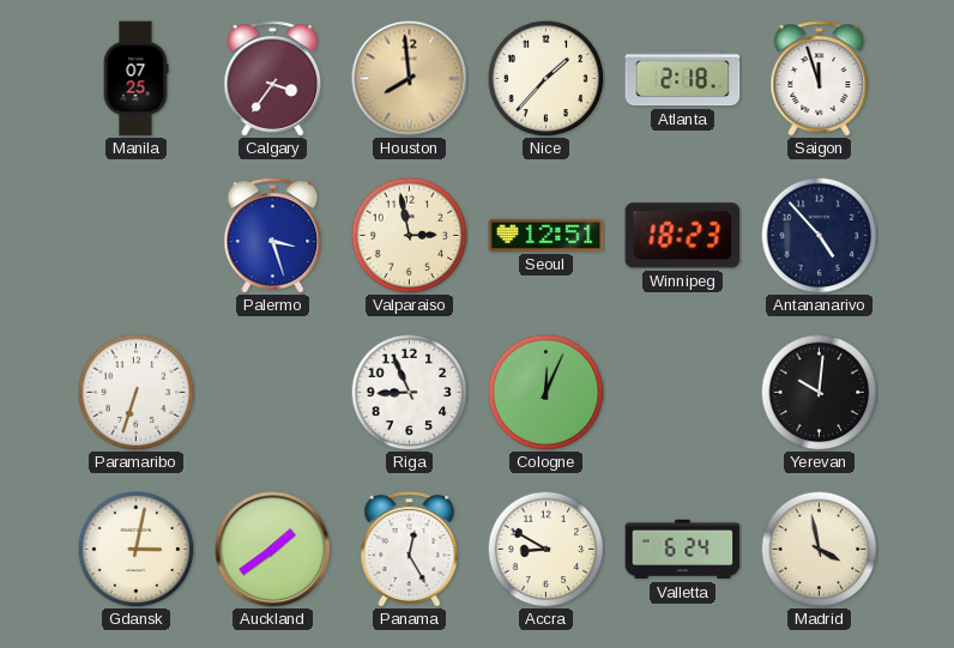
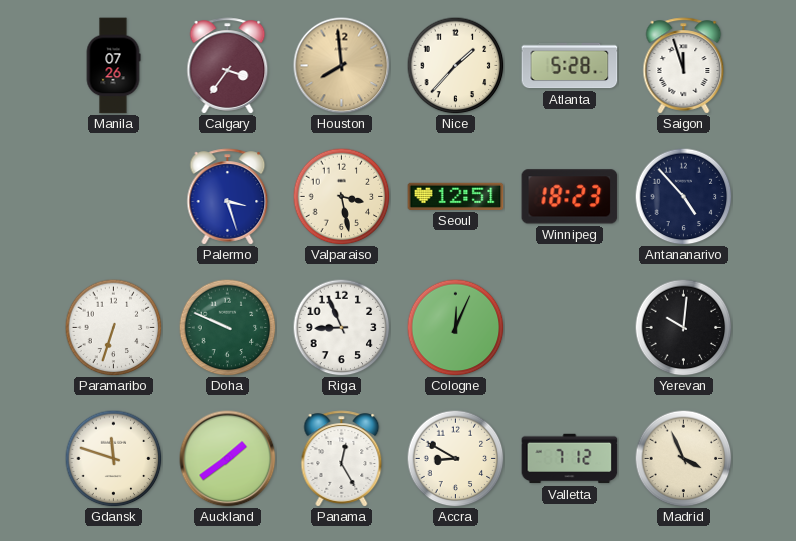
Manila: 07:25 -> 07:26
Atlanta: 2:18 -> 5:28
Valparaiso: 2:58 -> 3:28
Doha: none -> 9:49
Gdansk: 3:02 -> 11:48
Valletta: 6:24 -> 7:12
Madrid: 3:58 -> 3:56
